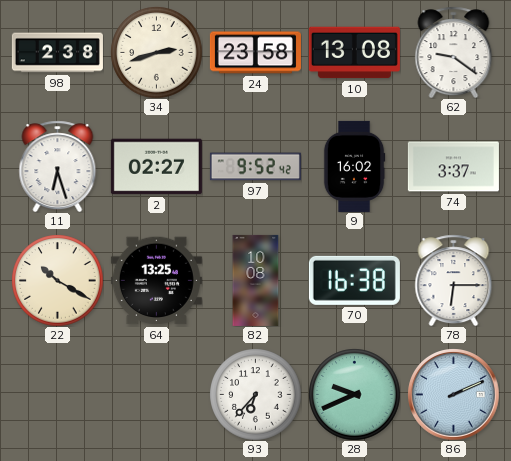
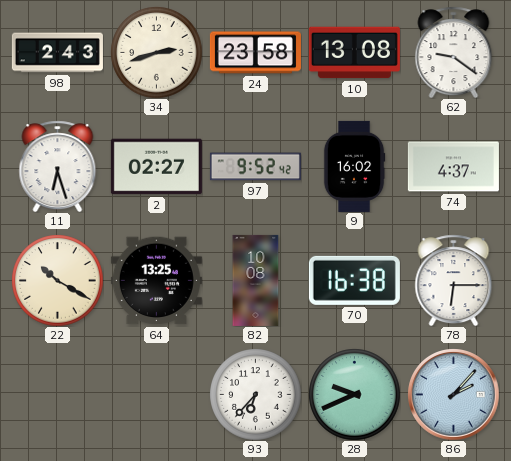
98: 2:38 -> 2:43
74: 3:37 -> 4:37
86: 2:11 -> 2:07
